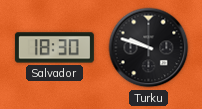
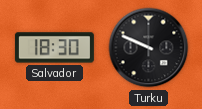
Turku: 9:48 -> 9:49
